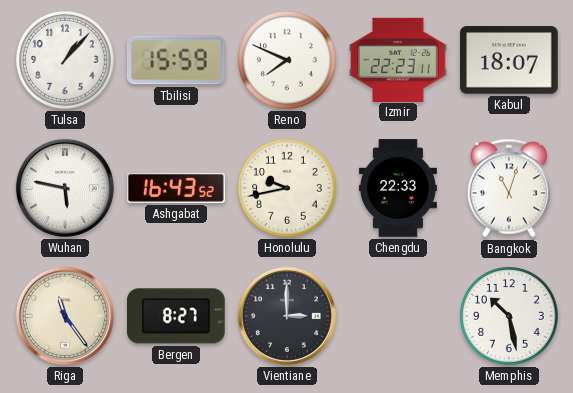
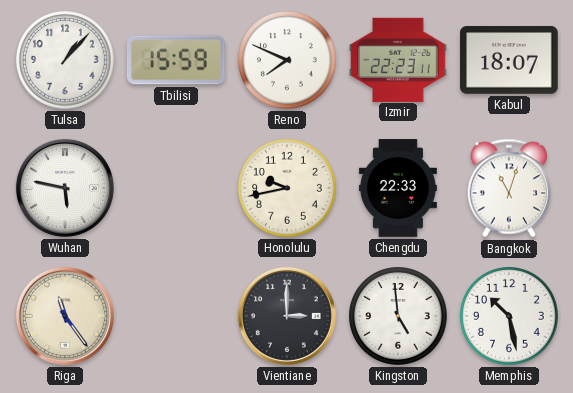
Ashgabat: 16:43 -> none
Bergen: 8:27 -> none
Kingston: none -> 4:59
